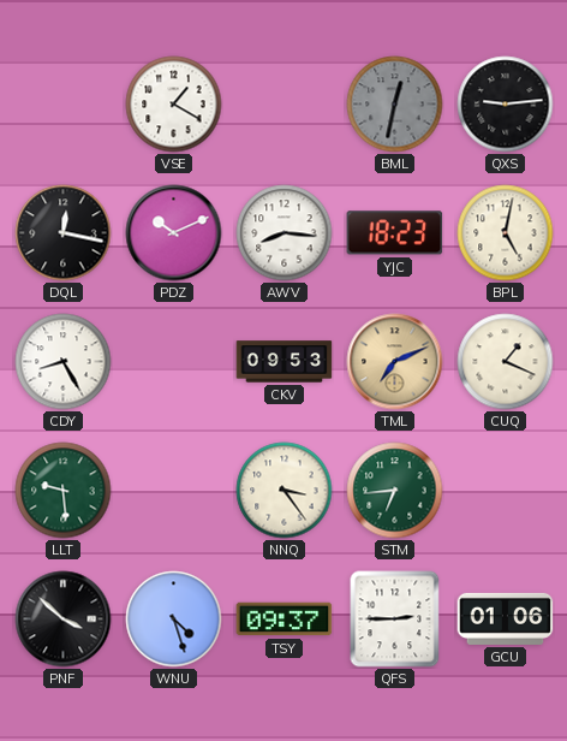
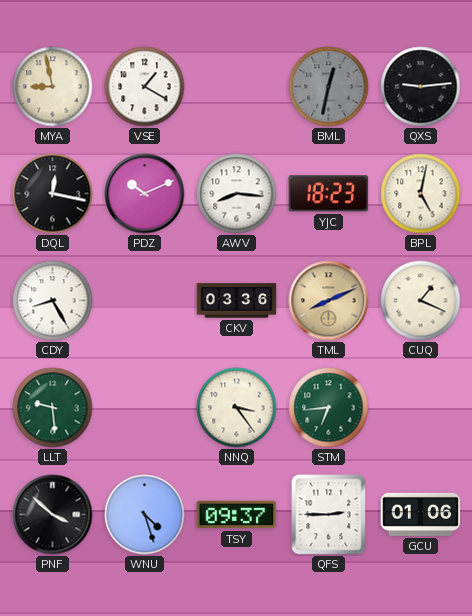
MYA: none -> 8:58
CKV: 09:53 -> 03:36
TML: 7:11 -> 8:11
